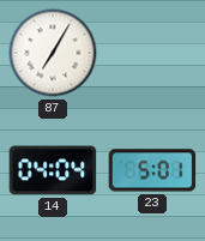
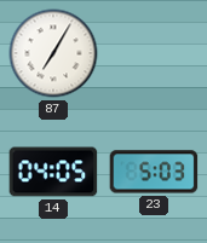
14: 04:04 -> 04:05
23: 5:01 -> 5:03
